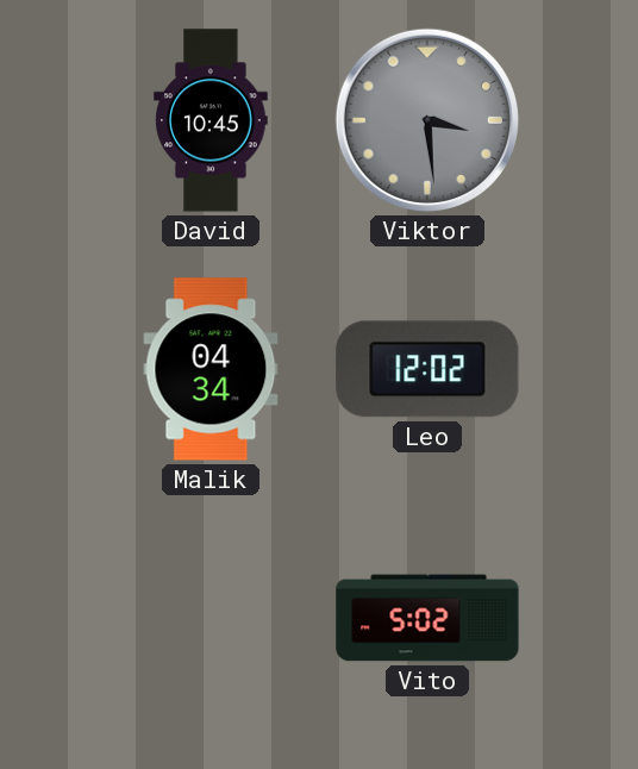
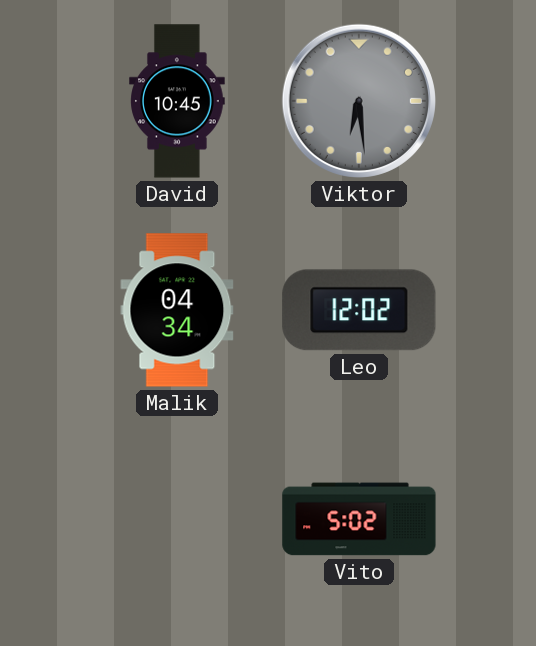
Viktor: 3:29 -> 6:29
